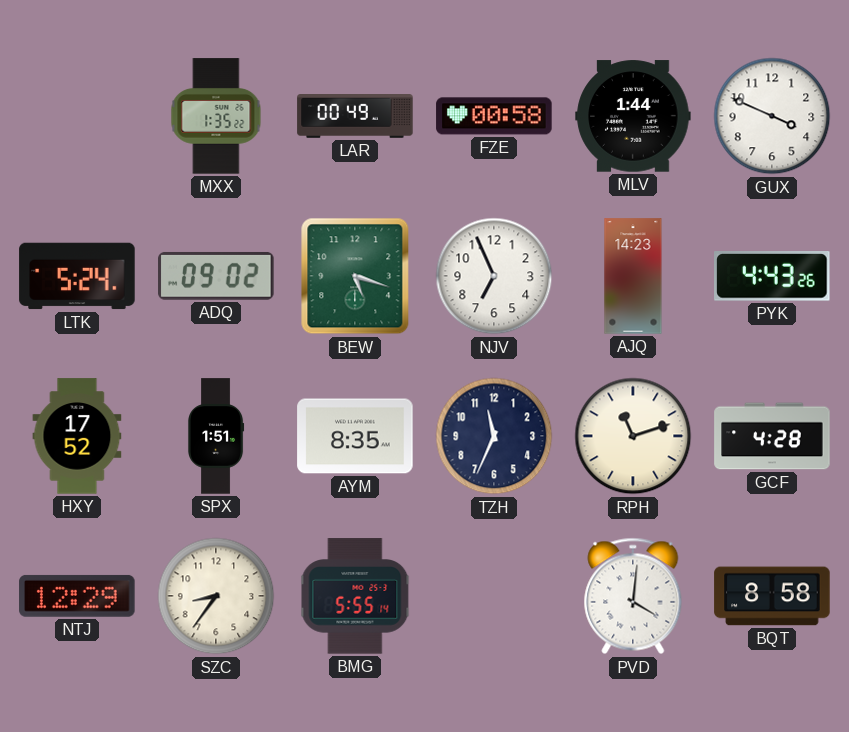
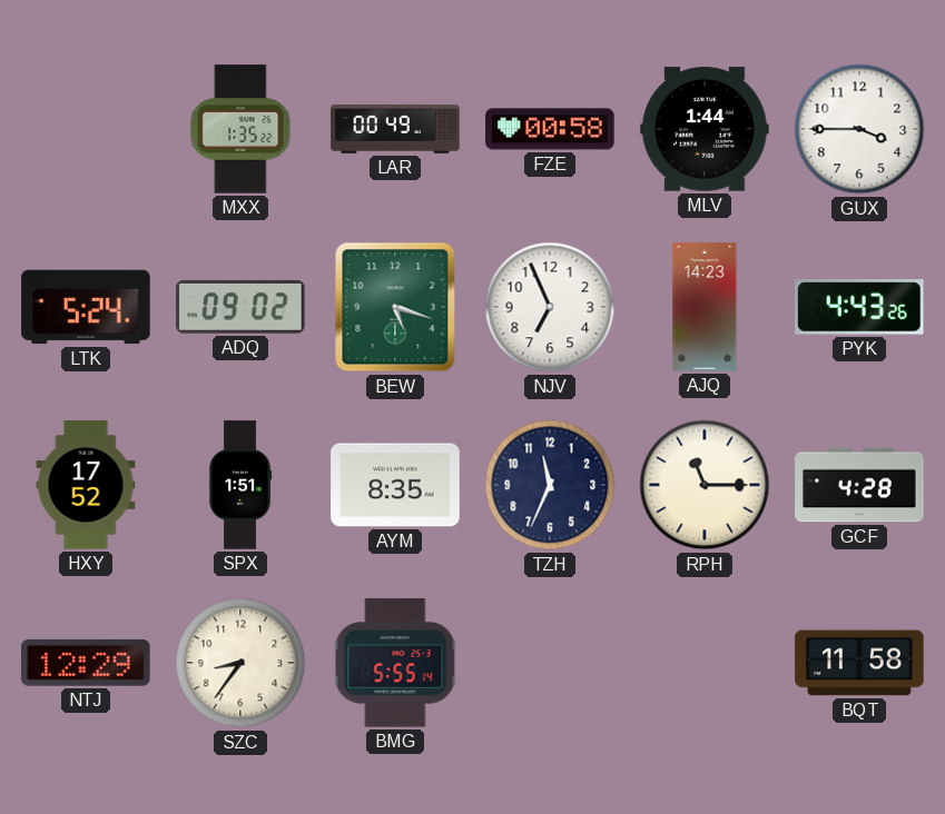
GUX: 3:49 -> 3:45
RPH: 11:12 -> 11:15
PVD: 4:01 -> none
BQT: 8:58 -> 11:58
